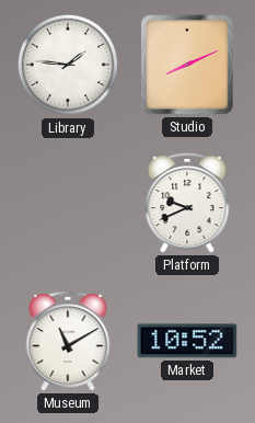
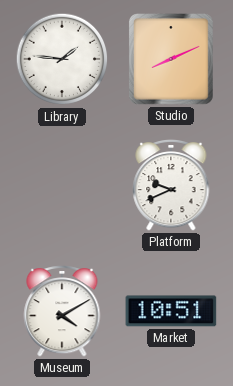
Museum: 11:10 -> 4:10
Market: 10:52 -> 10:51
